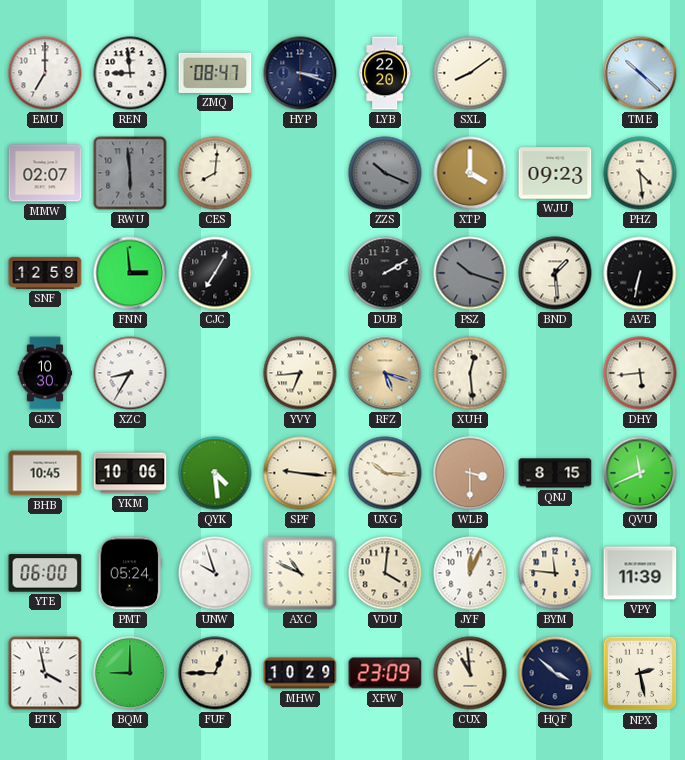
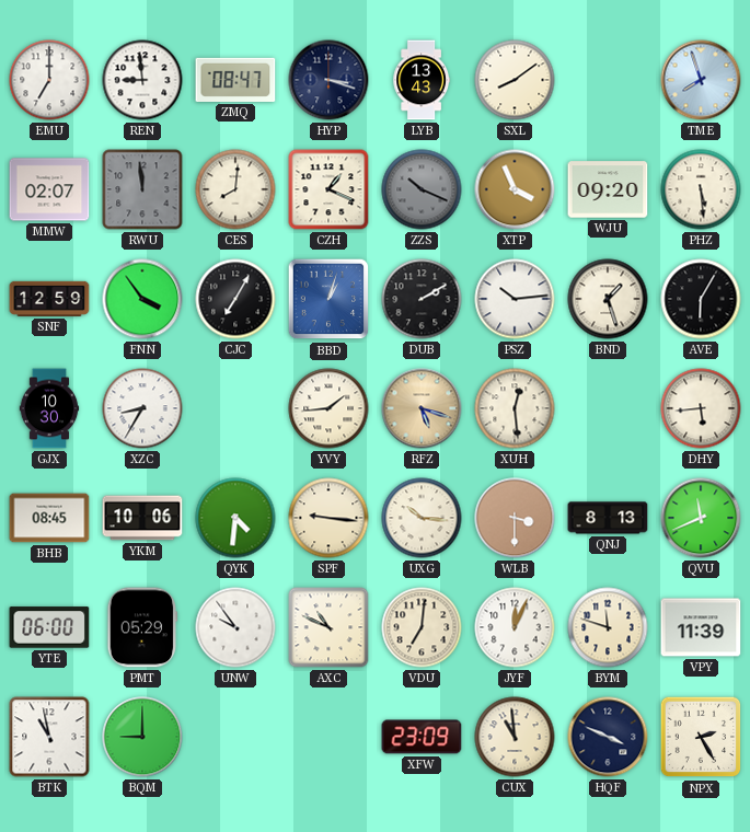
LYB: 22:20 -> 13:43
TME: 10:22 -> 7:57
RWU: 5:59 -> 11:59
CZH: none -> 1:19
XTP: 4:00 -> 3:56
WJU: 09:23 -> 09:20
PHZ: 4:29 -> 5:29
FNN: 2:59 -> 3:54
BBD: none -> 1:03
PSZ: 10:18 -> 10:14
PSZ dial: grey -> white
BND: 1:29 -> 1:27
AVE: 6:32 -> 6:05
YVY: 6:44 -> 1:44
BHB: 10:45 -> 08:45
QYK: 4:29 -> 4:31
QNJ: 8:15 -> 8:13
PMT: 05:24 -> 05:29
UNW: 9:57 -> 9:54
VDU: 4:01 -> 7:01
BYM: 11:46 -> 11:48
BTK: 3:58 -> 10:58
FUF: 12:45 -> none
MHW: 10:29 -> none
HQF: 3:52 -> 3:49
NPX: 2:28 -> 2:25
